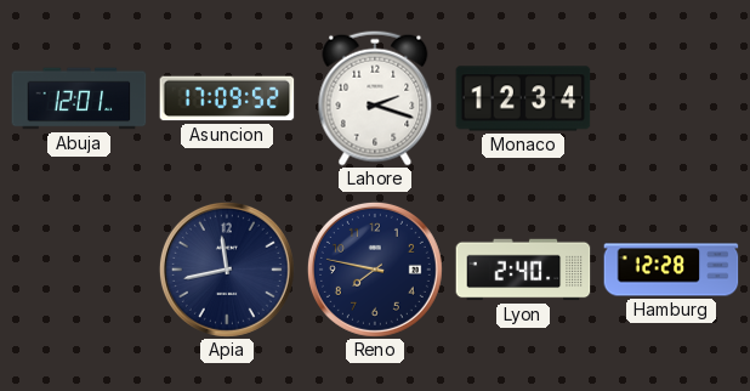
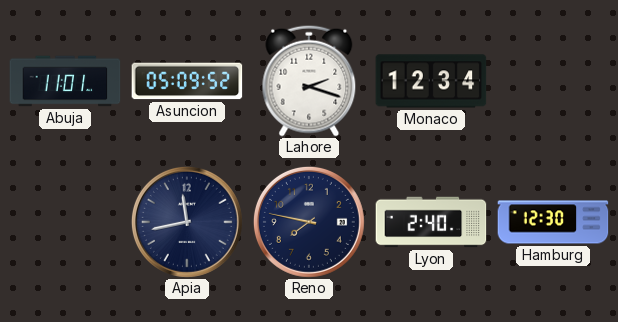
Abuja: 12:01 -> 11:01
Asuncion: 17:09 -> 05:09
Hamburg: 12:28 -> 12:30
